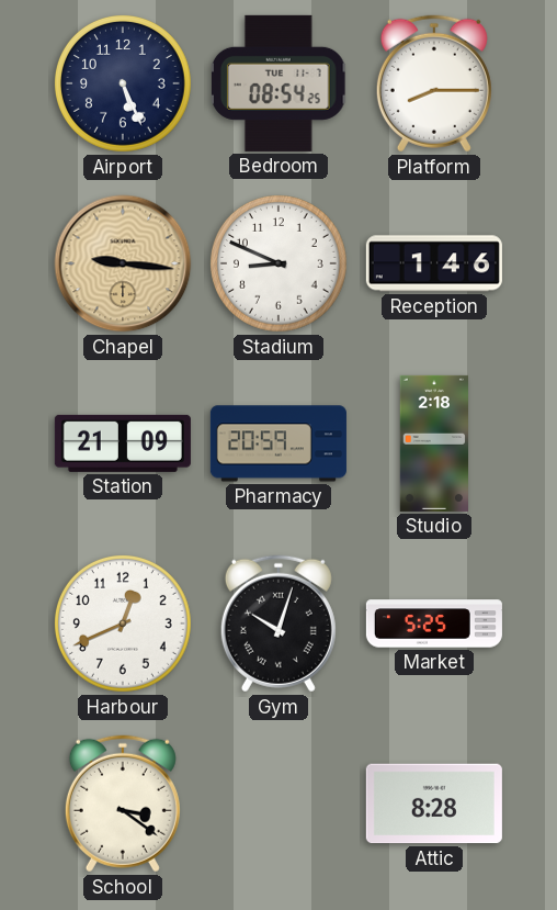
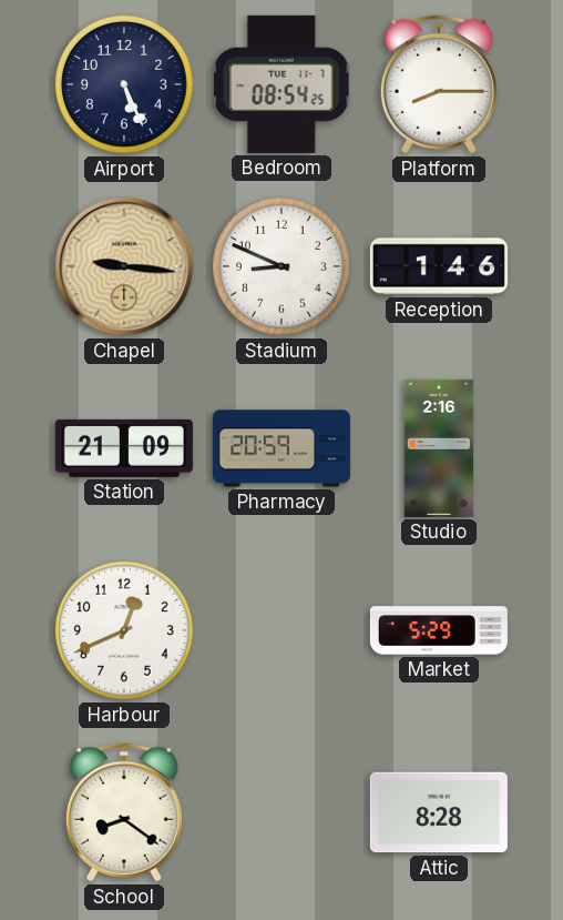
Studio: 2:18 -> 2:16
Gym: 10:03 -> none
Market: 5:25 -> 5:29
School: 3:21 -> 8:21
